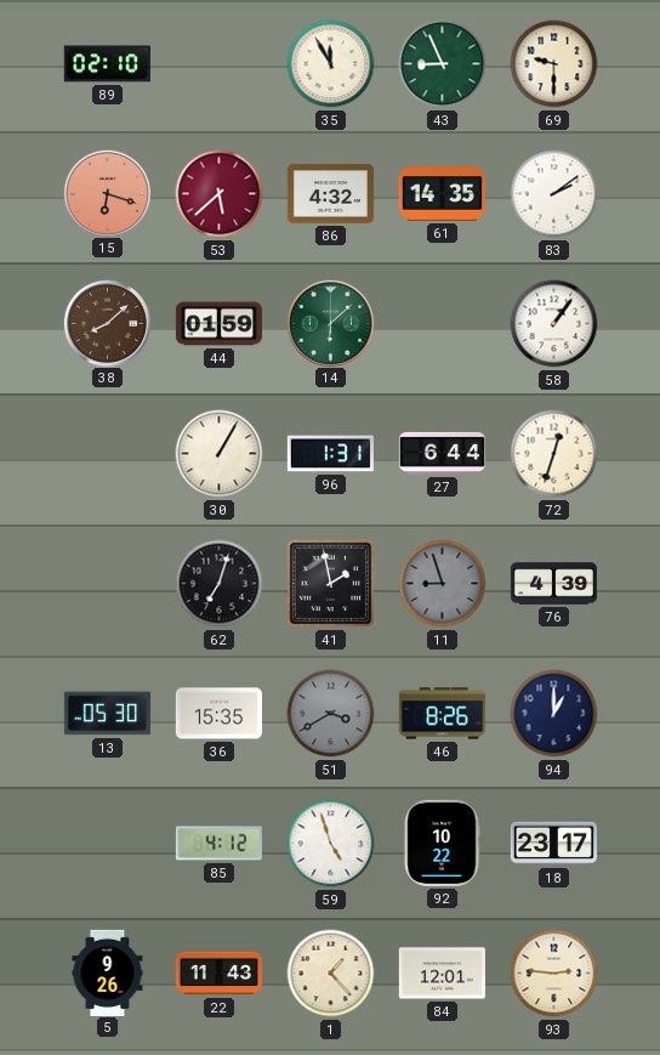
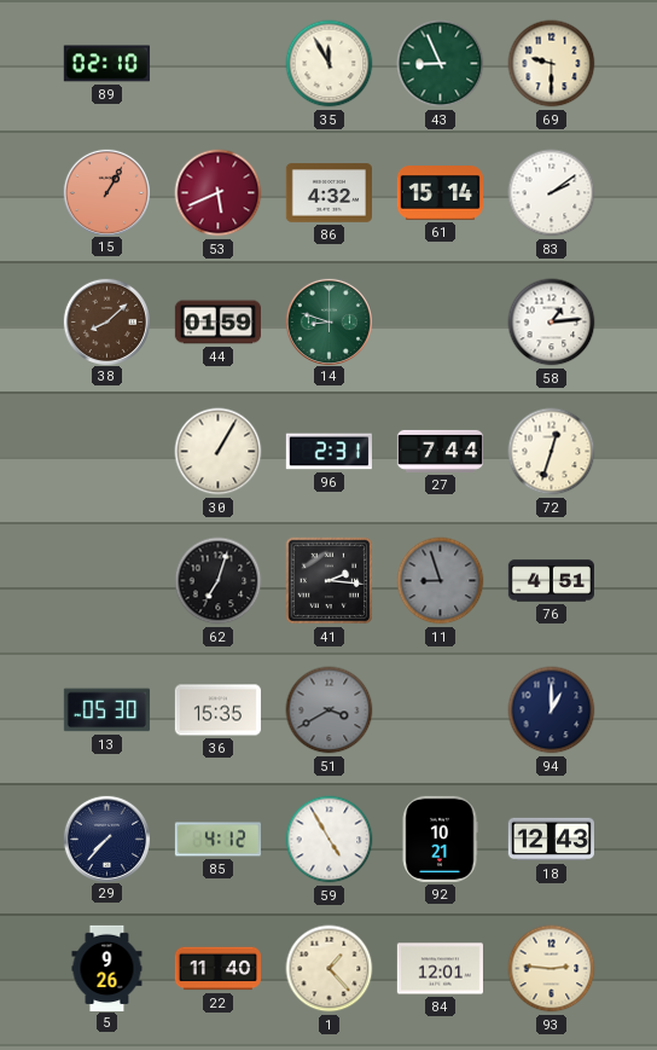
15: 6:18 -> 1:05
53: 5:38 -> 5:41
61: 14:35 -> 15:14
14: 6:08 -> 8:48
58: 1:06 -> 1:14
96: 1:31 -> 2:31
27: 6:44 -> 7:44
41: 1:58 -> 2:16
76: 4:39 -> 4:51
46: 8:26 -> none
29: none -> 7:37
59: 4:57 -> 4:55
92: 10:22 -> 10:21
18: 23:17 -> 12:43
22: 11:43 -> 11:40
